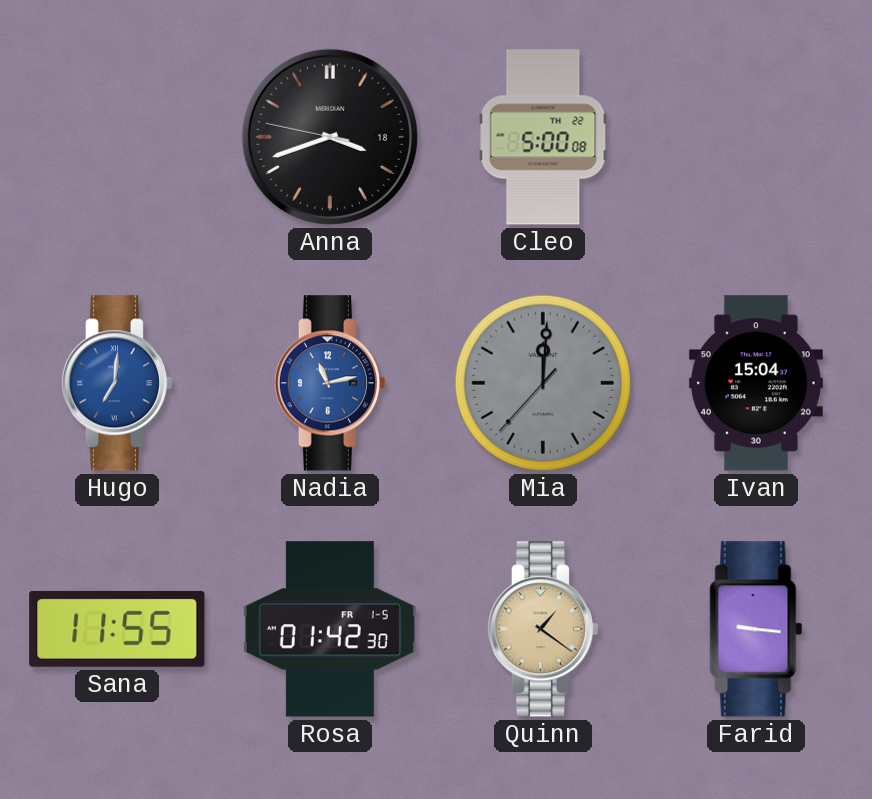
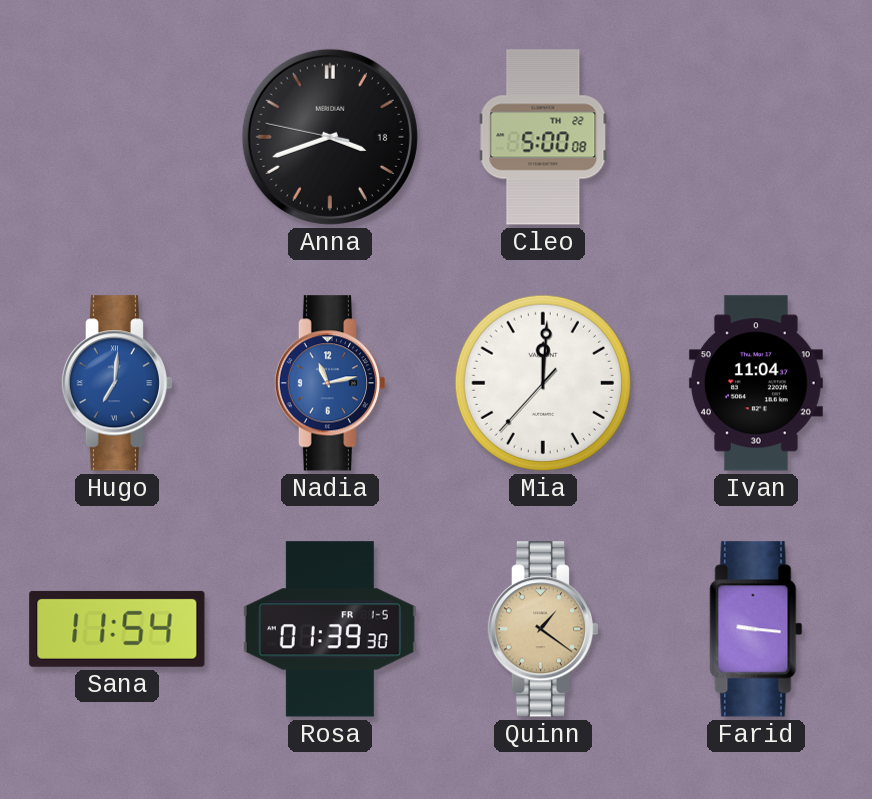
Mia dial: grey -> white
Ivan: 15:04 -> 11:04
Sana: 11:55 -> 11:54
Rosa: 01:42 -> 01:39
